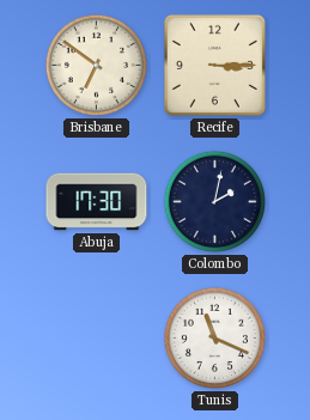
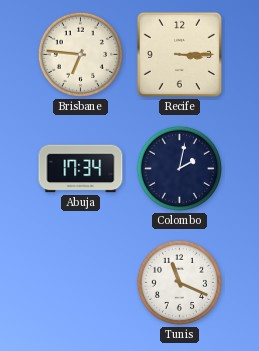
Brisbane: 6:51 -> 6:46
Abuja: 17:30 -> 17:34
